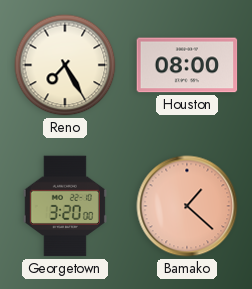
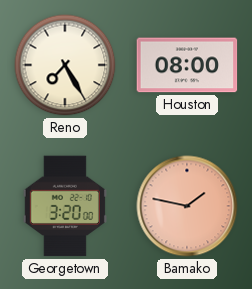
Bamako: 1:22 -> 1:47
